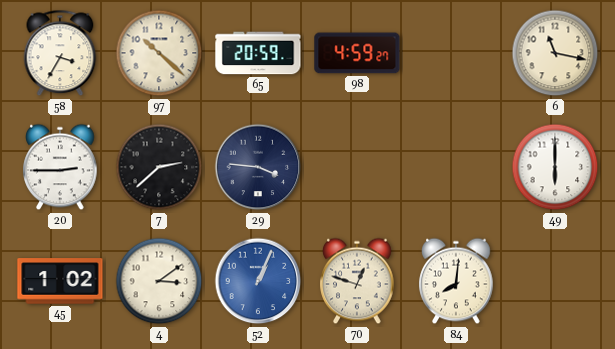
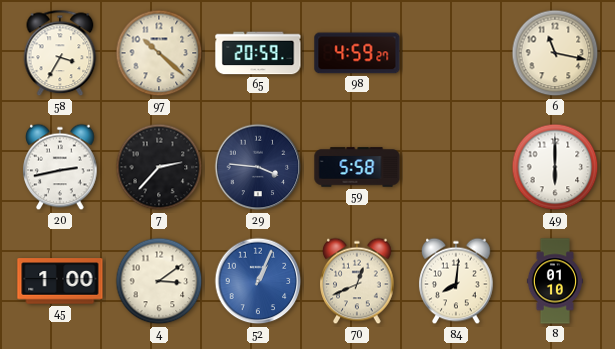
20: 2:45 -> 2:43
7: 2:38 -> 2:37
59: none -> 5:58
45: 1:02 -> 1:00
70: 12:48 -> 12:41
8: none -> 01:10
